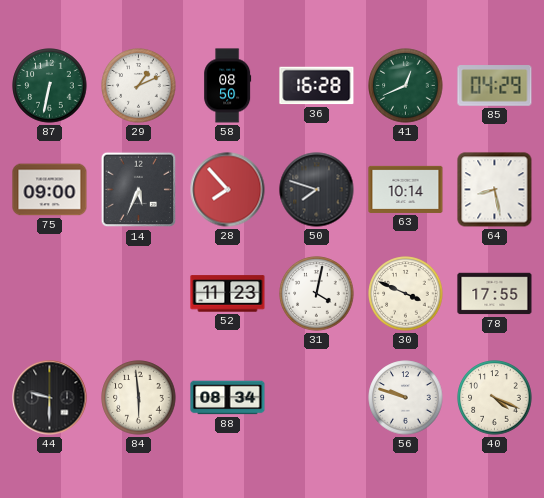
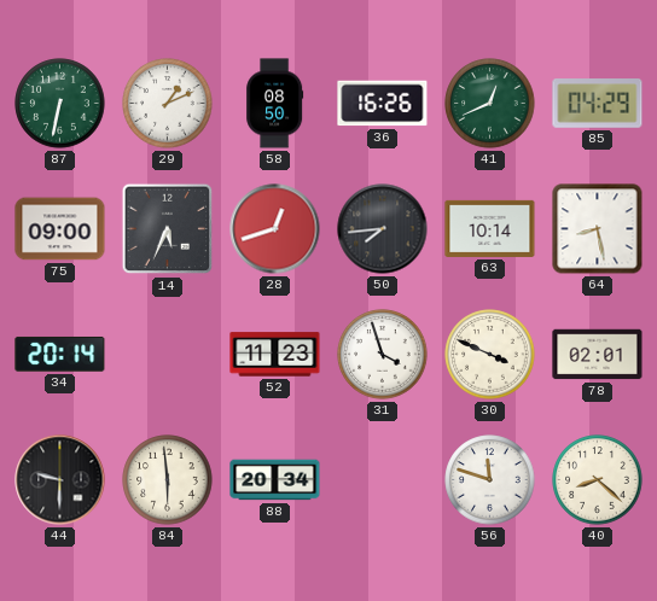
36: 16:28 -> 16:26
28: 7:53 -> 12:42
50: 7:48 -> 7:44
34: none -> 20:14
31: 4:02 -> 3:57
78: 17:55 -> 02:01
88: 08:34 -> 20:34
56: 9:48 -> 11:48
40: 4:19 -> 8:22
